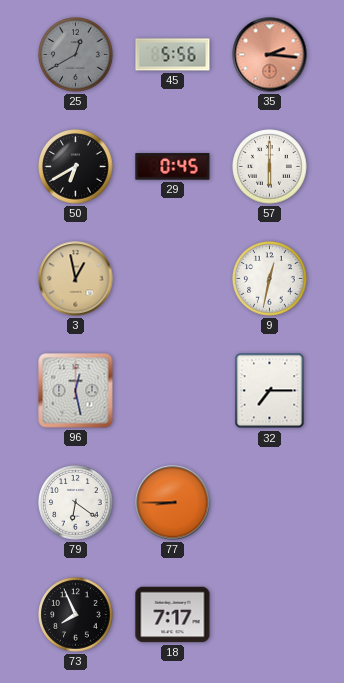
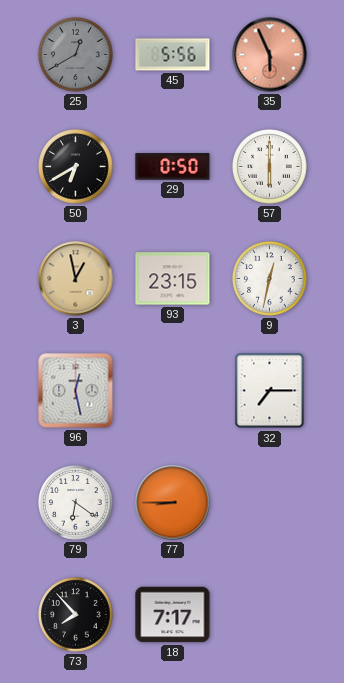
35: 2:16 -> 5:56
29: 0:45 -> 0:50
93: none -> 23:15
73: 7:56 -> 7:53
